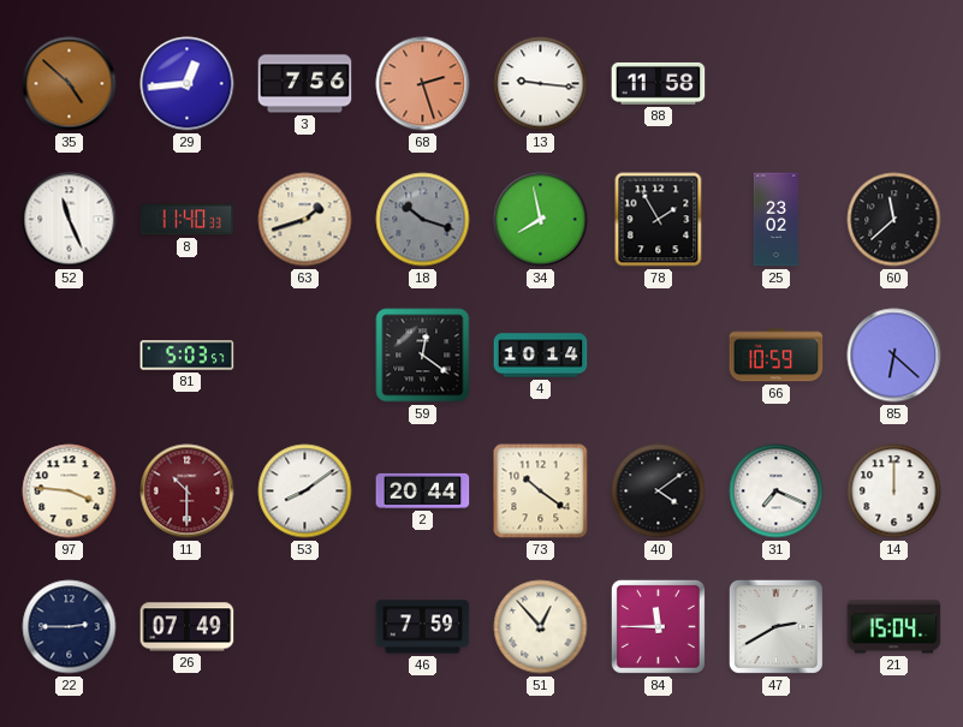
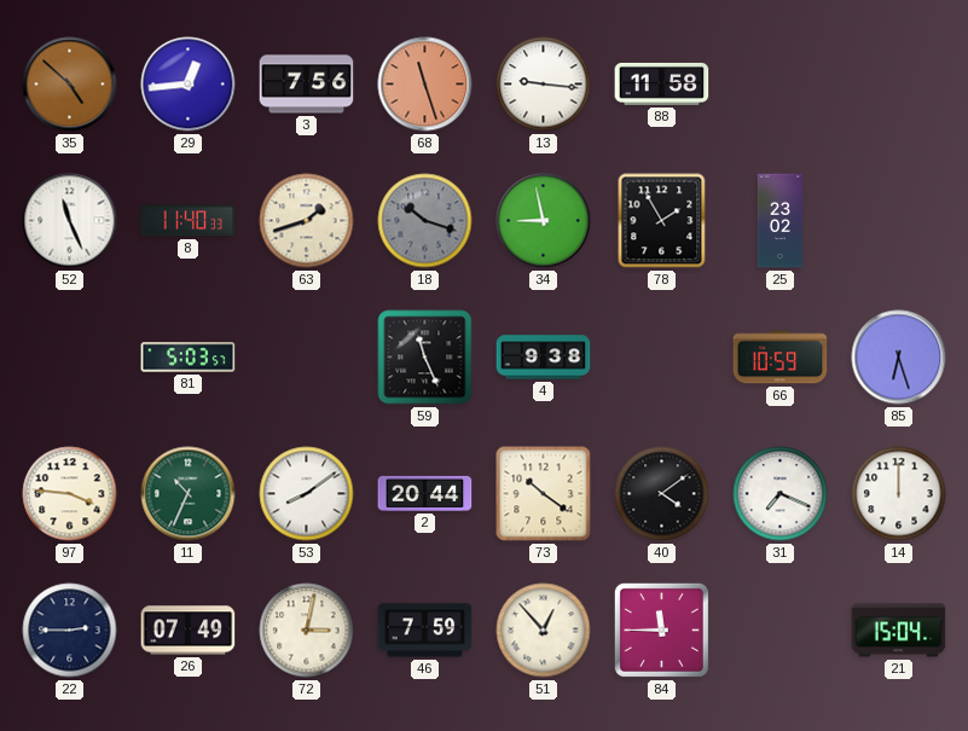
68: 2:27 -> 11:27
34: 7:58 -> 8:58
60: 11:38 -> none
59: 12:21 -> 11:26
4: 10:14 -> 9:38
85: 6:22 -> 6:27
11: 10:30 -> 10:34
11 dial: burgundy -> green
72: none -> 3:02
47: 2:40 -> none
